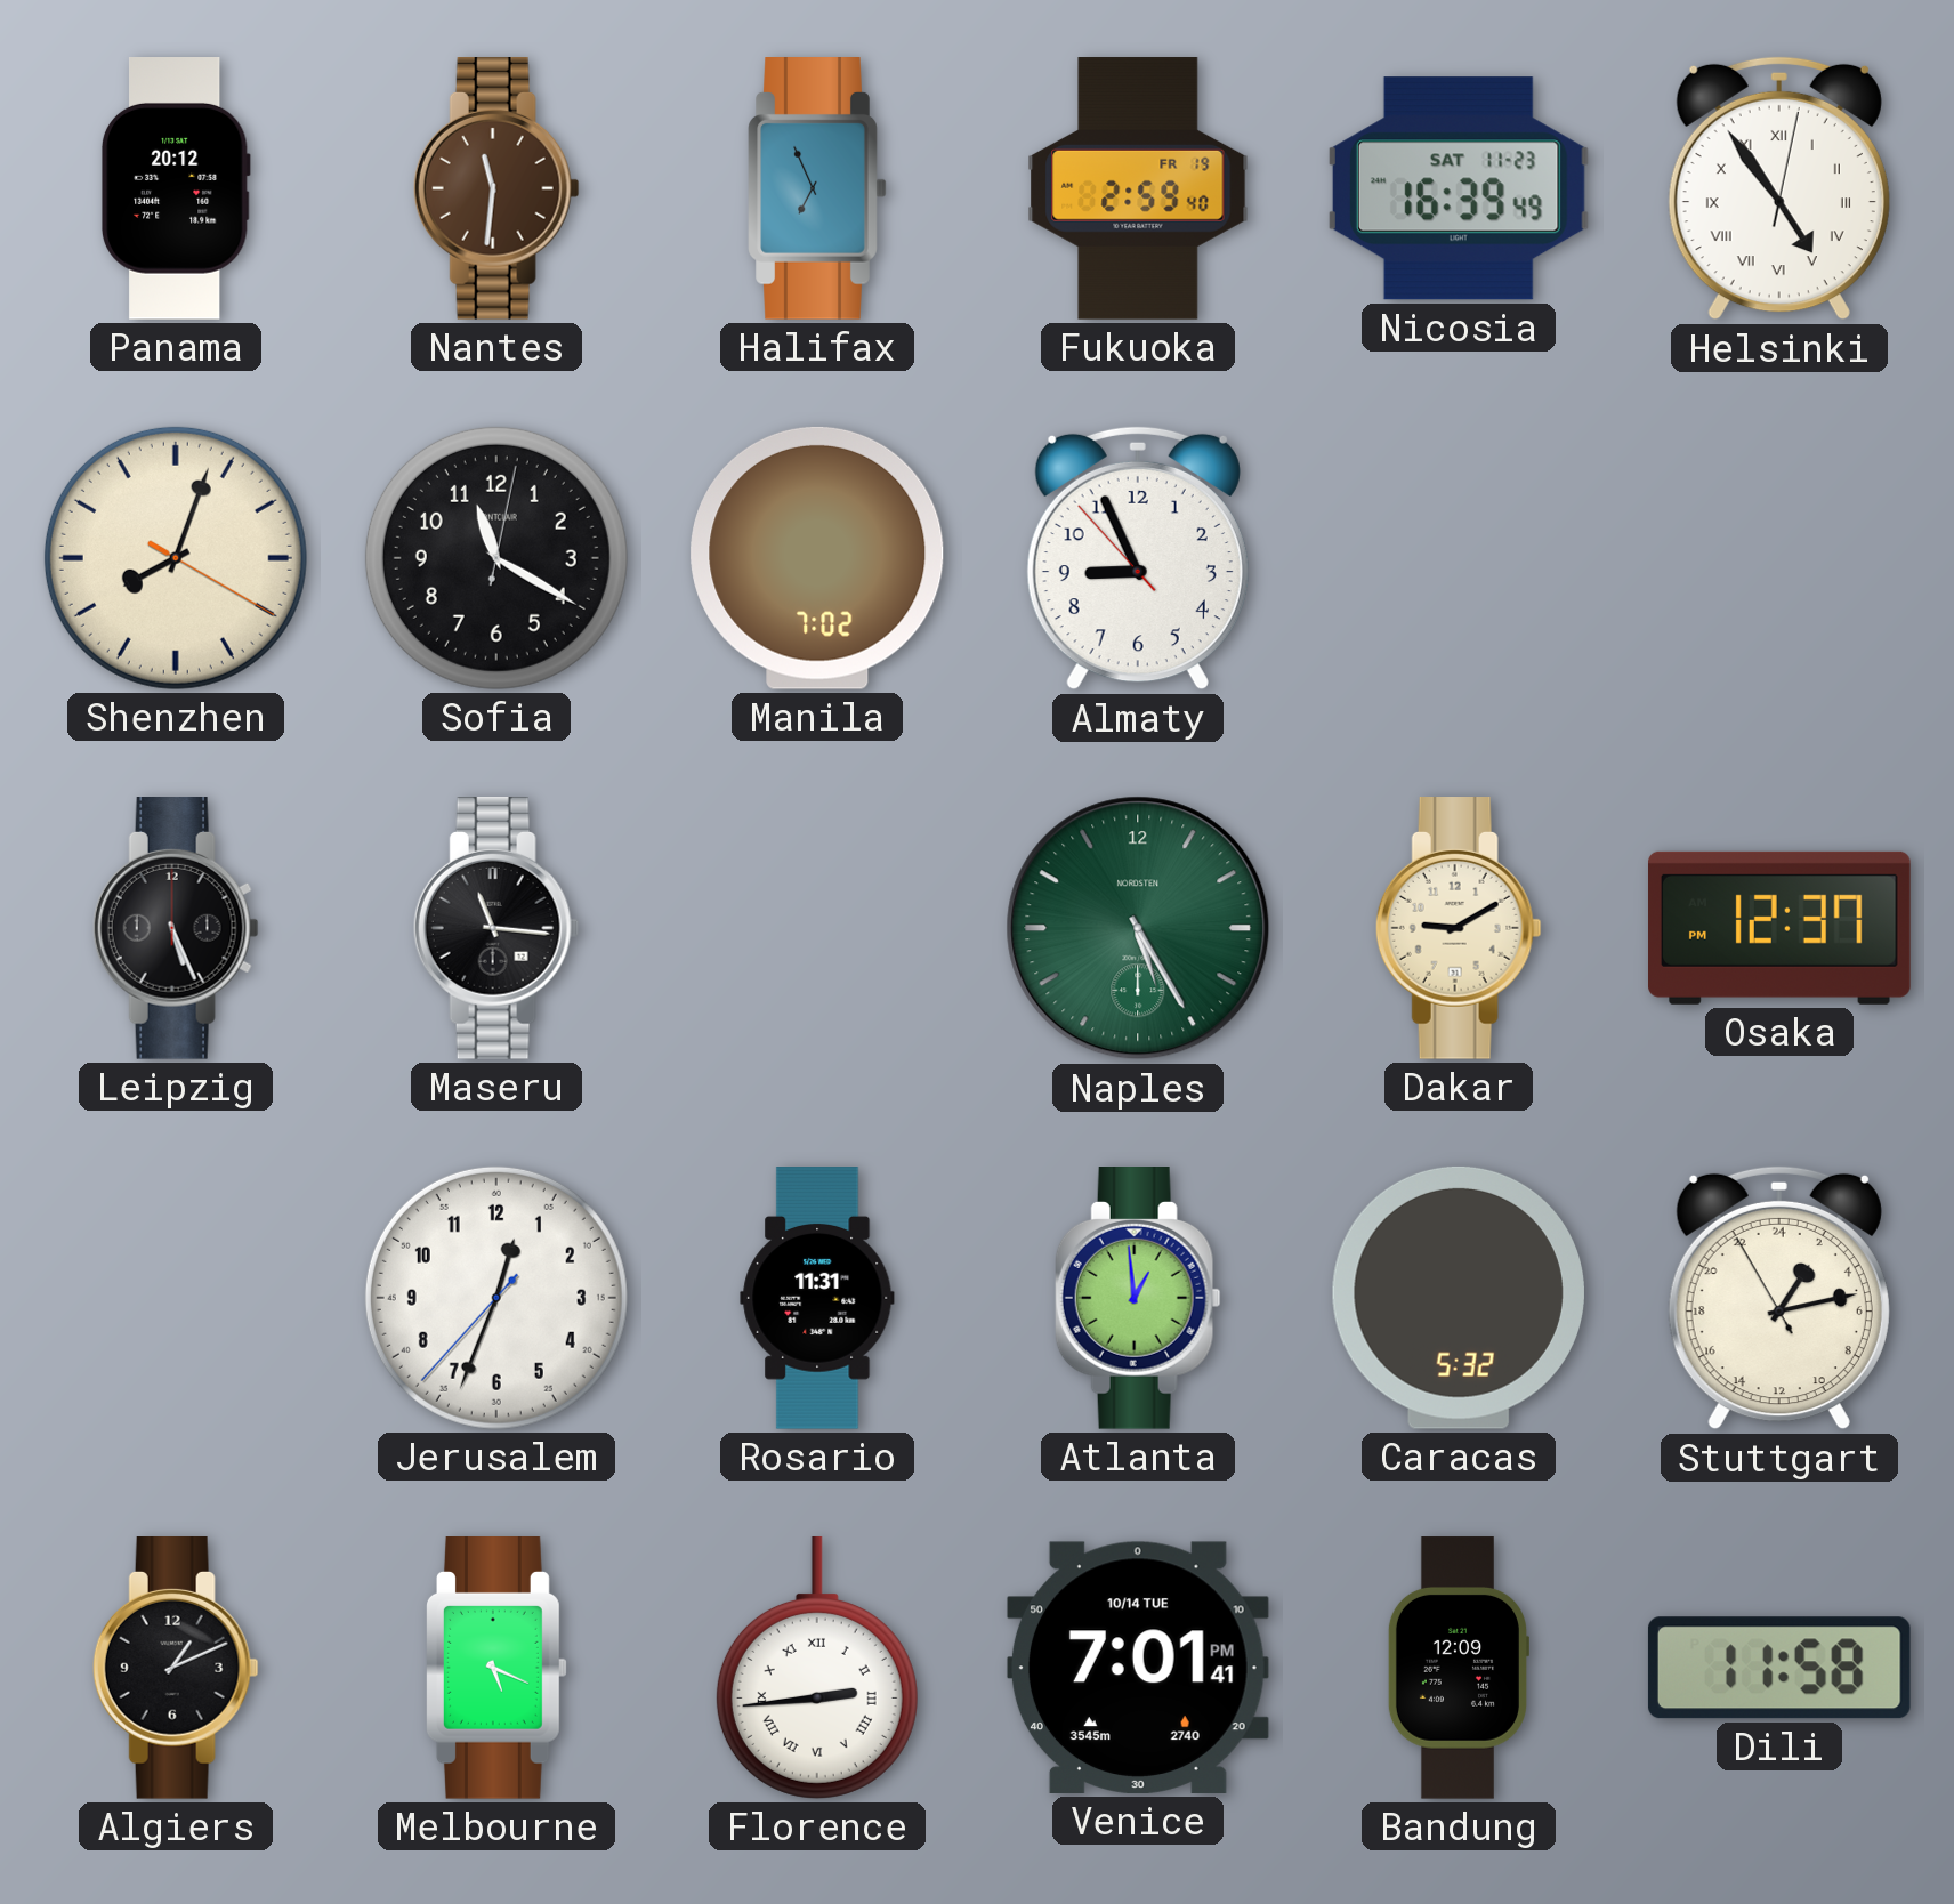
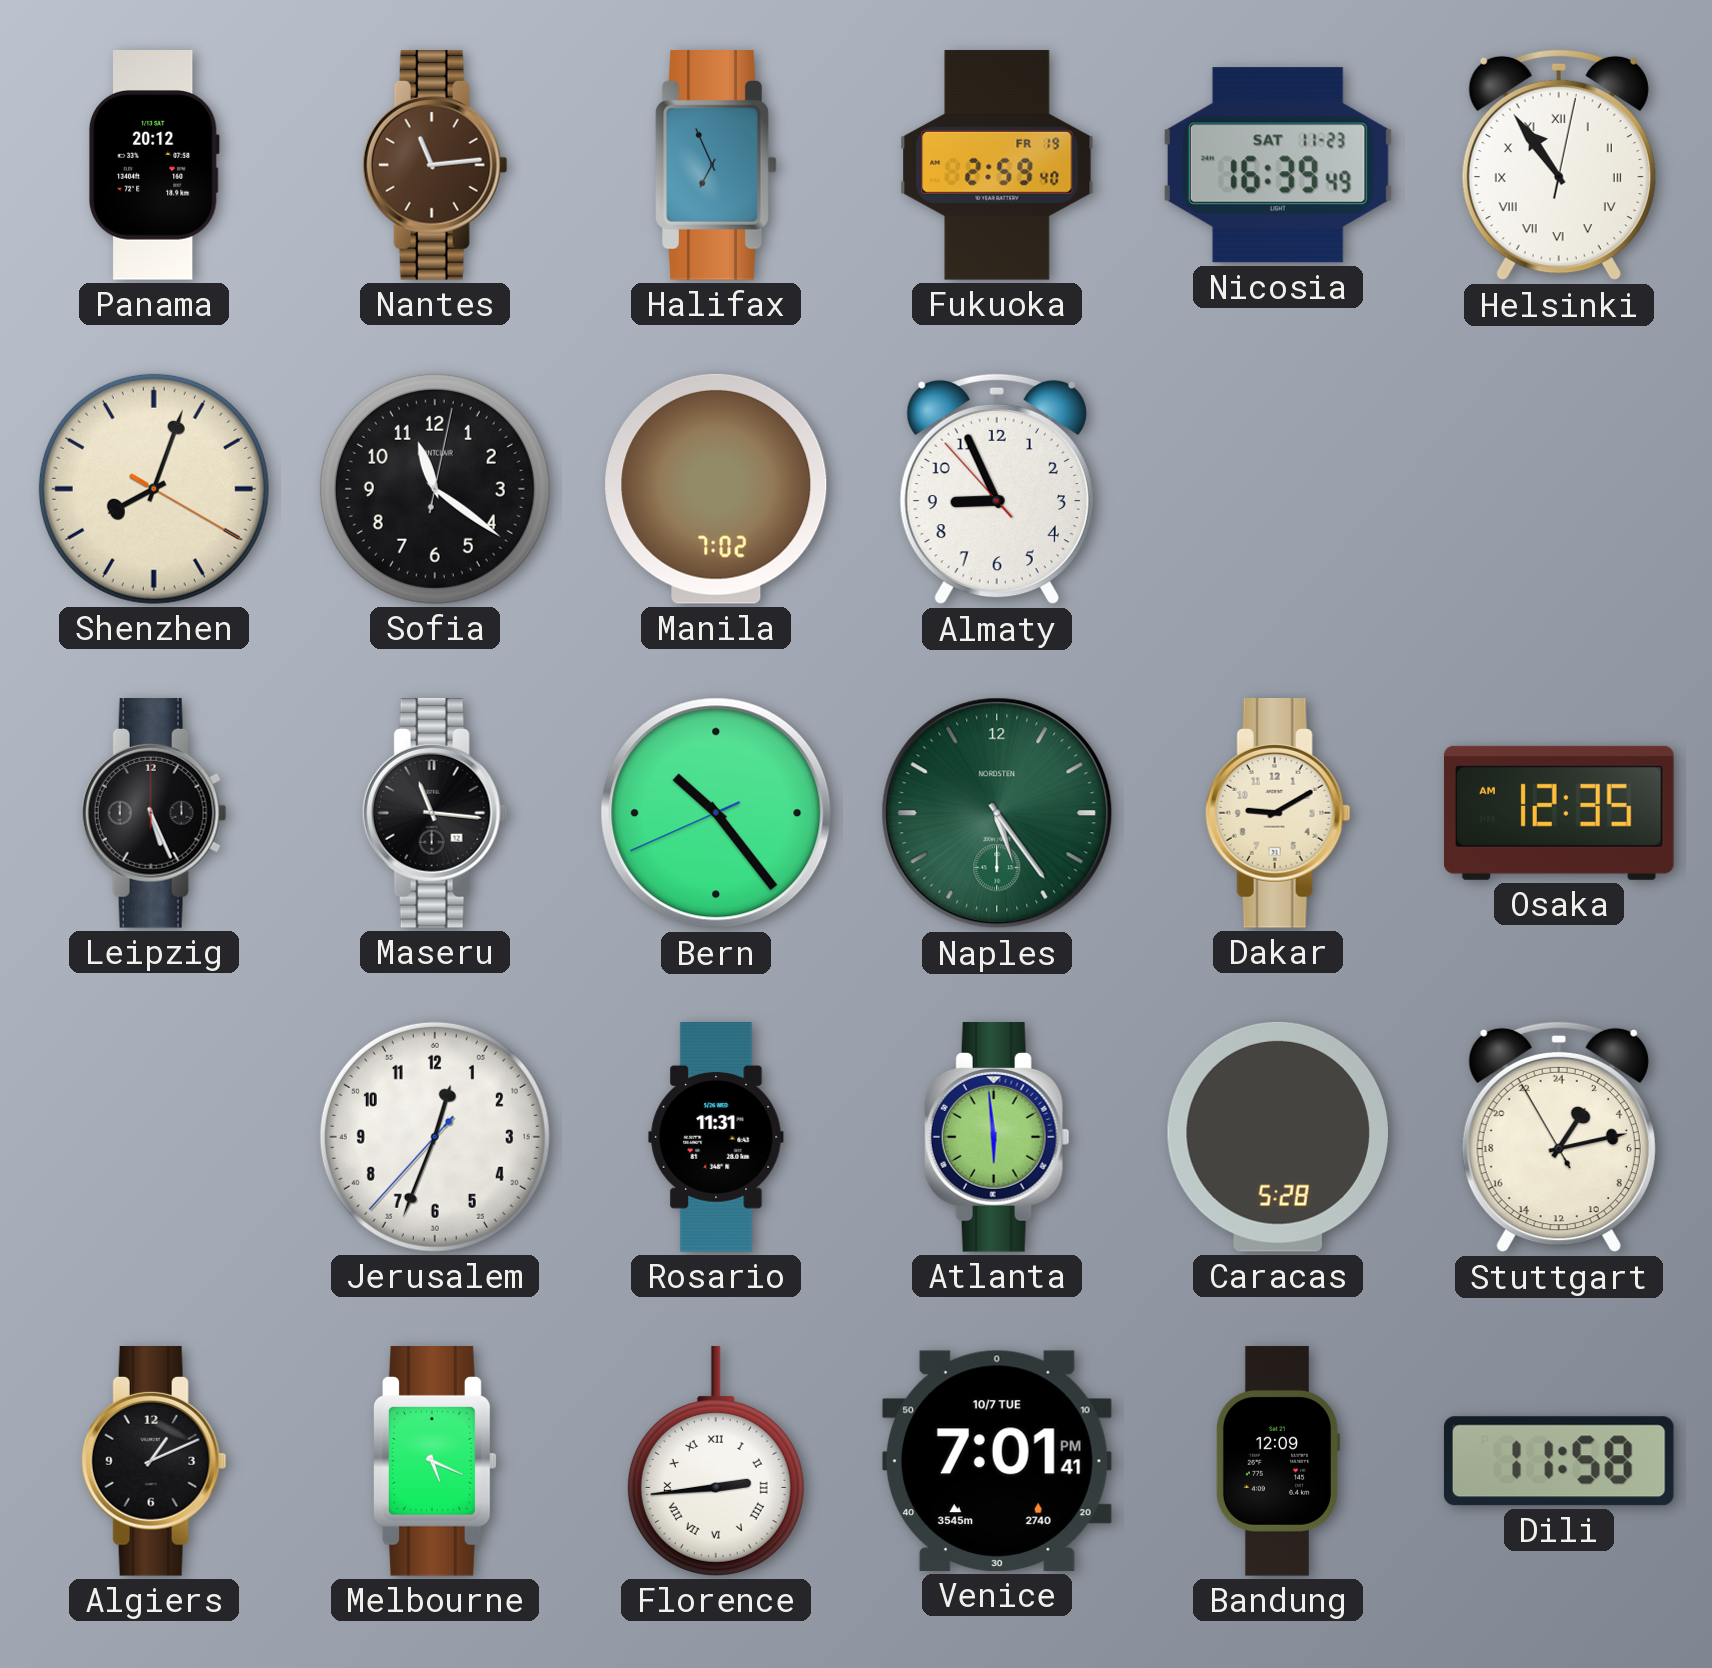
Nantes: 11:31 -> 11:14
Helsinki: 4:54 -> 10:54
Sofia: 11:20 -> 11:21
Bern: none -> 10:23
Naples: 5:25 -> 5:24
Osaka: 12:37 -> 12:35
Atlanta: 12:59 -> 5:59
Caracas: 5:32 -> 5:28
Venice date: 10/14 TUE -> 10/7 TUE
